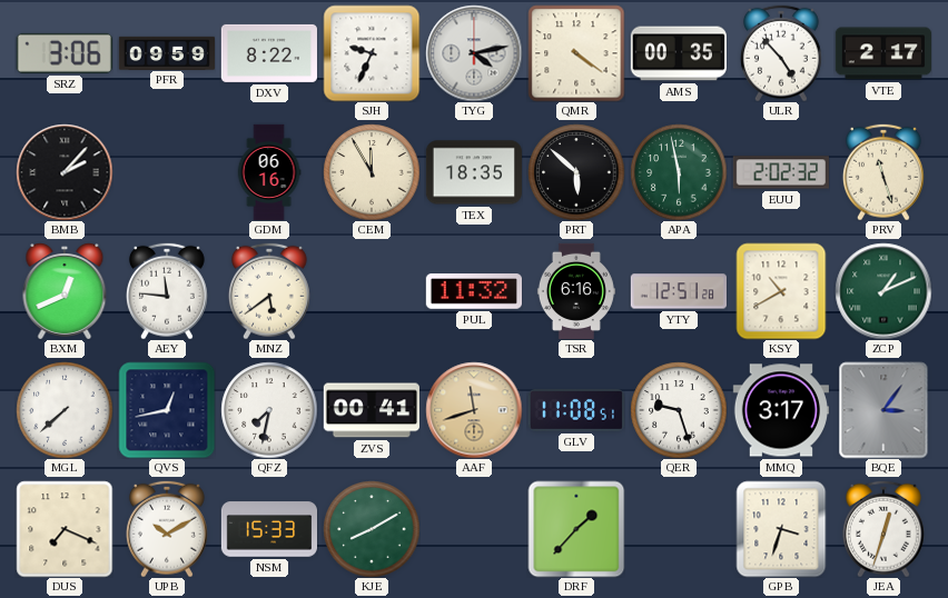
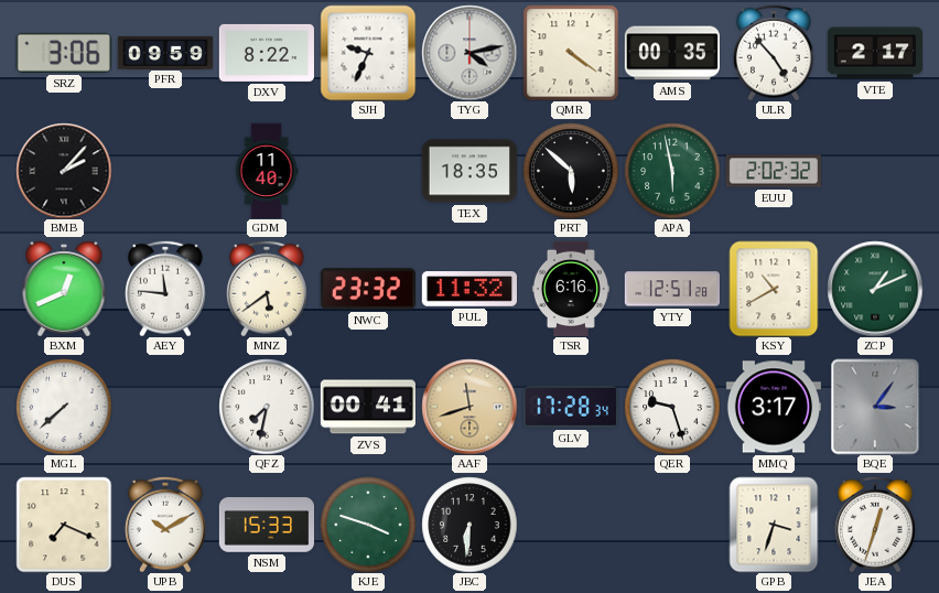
GDM: 06:16 -> 11:40
CEM: 11:55 -> none
PRV: 11:27 -> none
NWC: none -> 23:32
QVS: 12:43 -> none
GLV: 11:08 -> 17:28
KJE: 8:10 -> 3:48
JBC: none -> 6:31
DRF: 1:37 -> none
